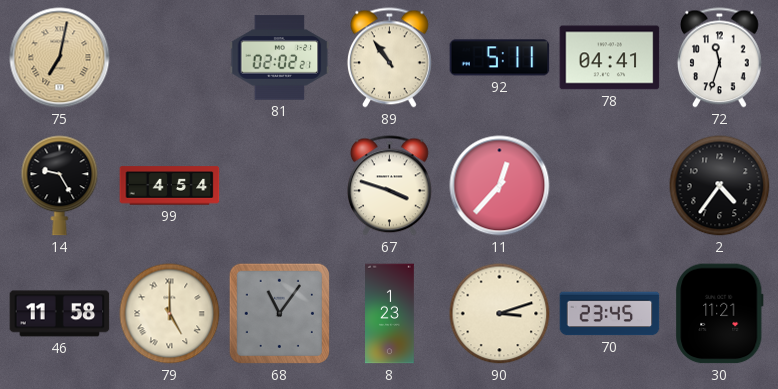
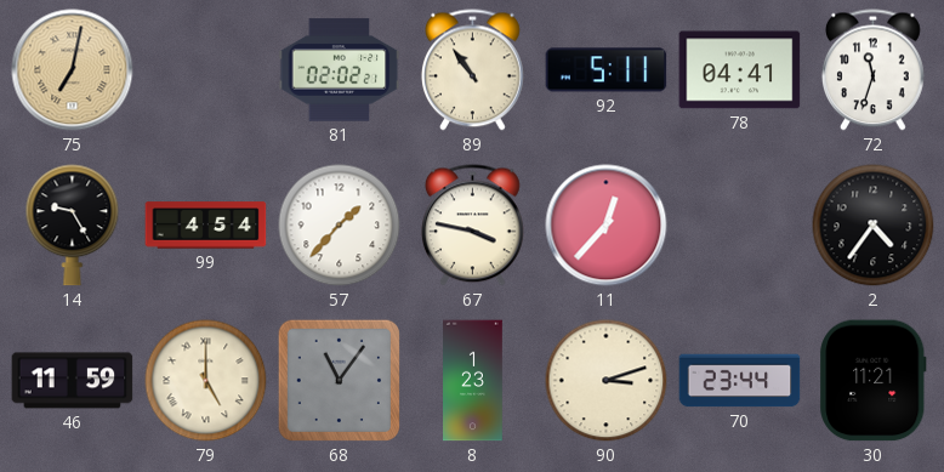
57: none -> 1:37
67: 3:48 -> 3:47
46: 11:58 -> 11:59
70: 23:45 -> 23:44
